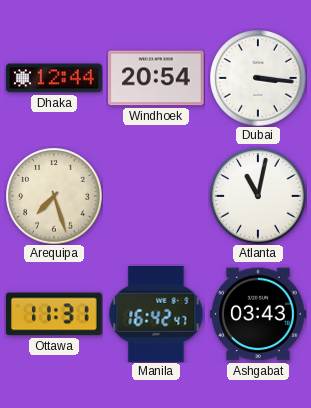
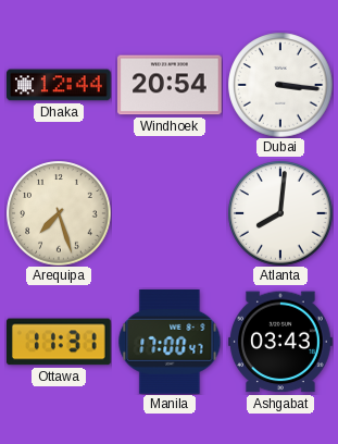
Atlanta: 11:02 -> 8:01
Manila: 16:42 -> 17:00
